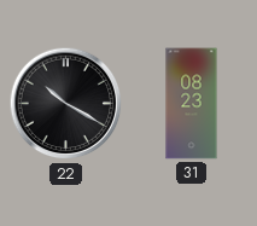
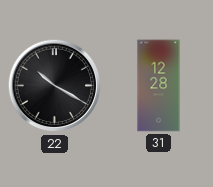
31: 08:23 -> 12:28
